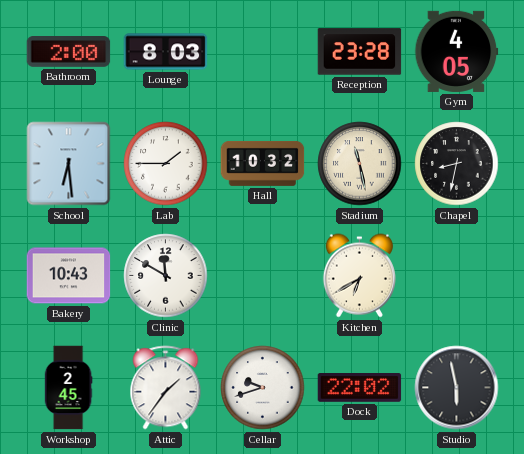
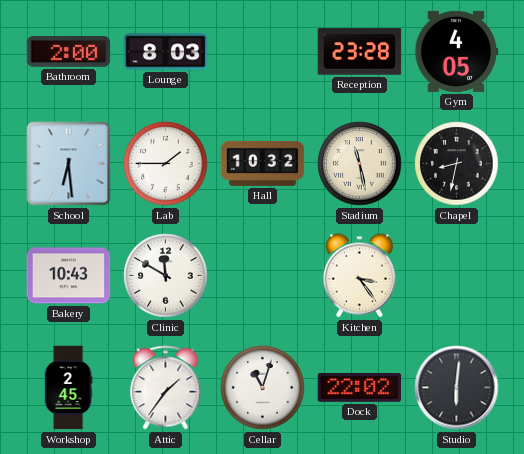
Kitchen: 6:40 -> 3:24
Cellar: 9:42 -> 11:03
Studio: 5:58 -> 6:01
